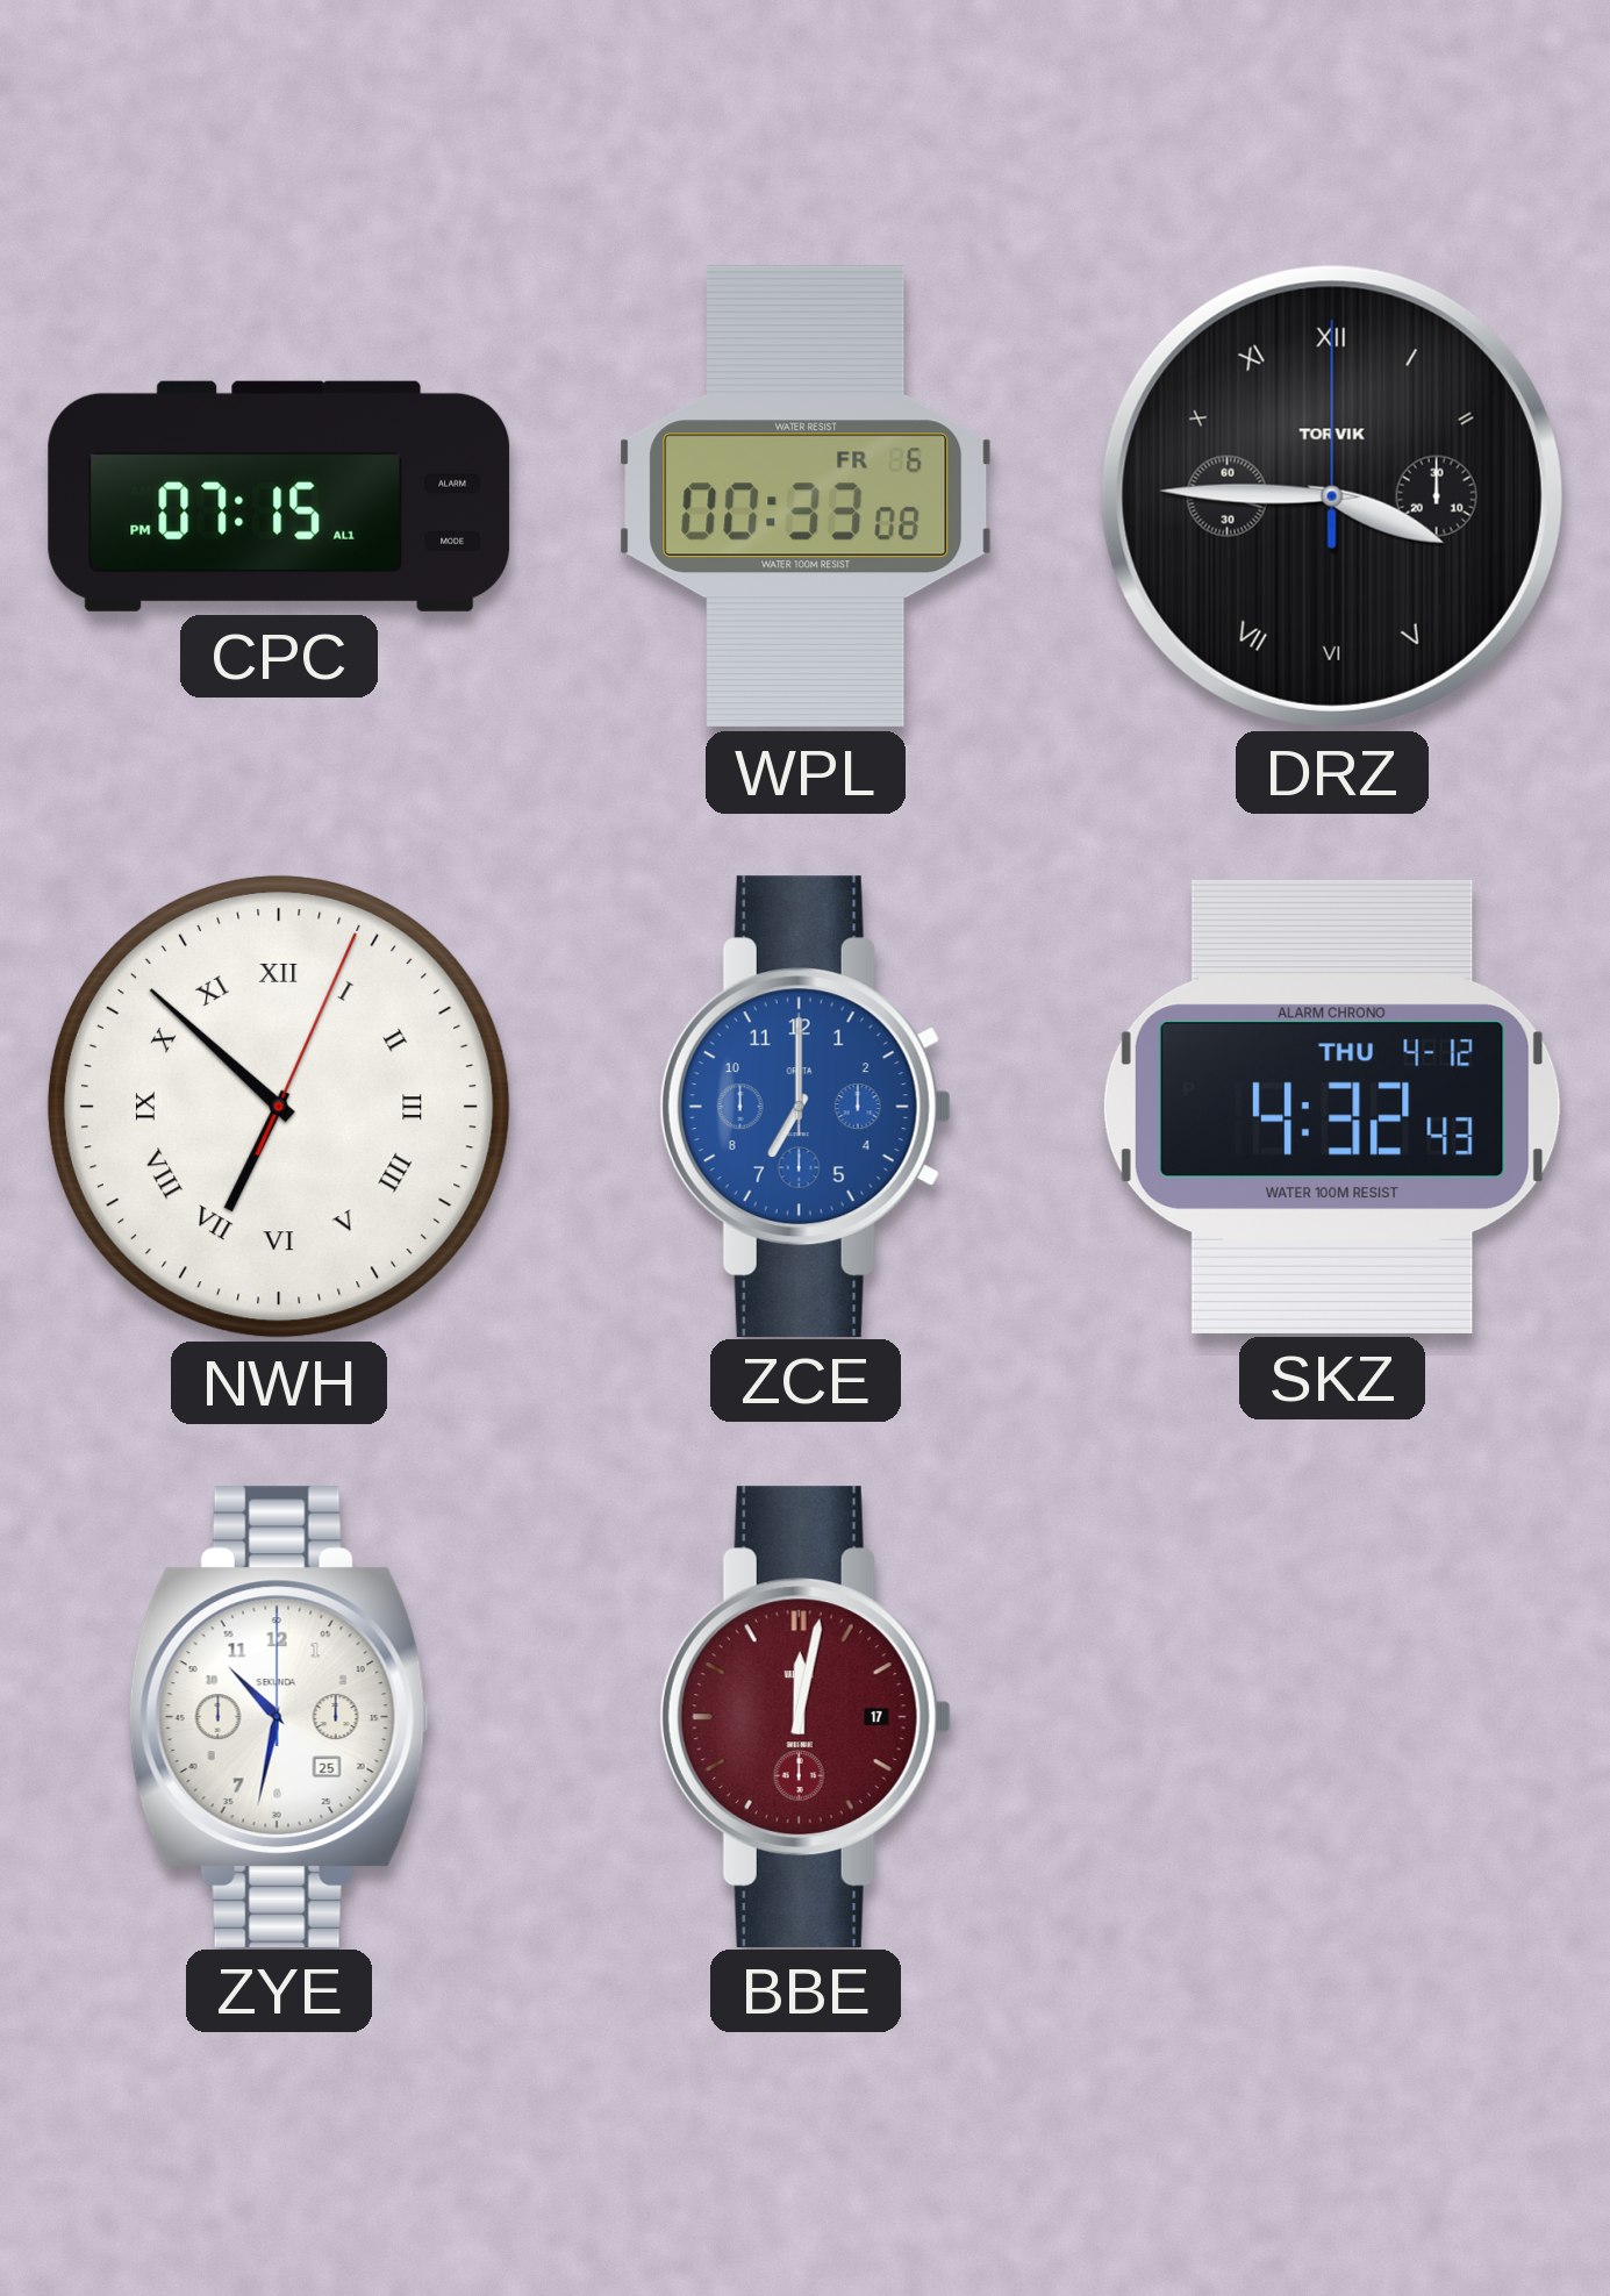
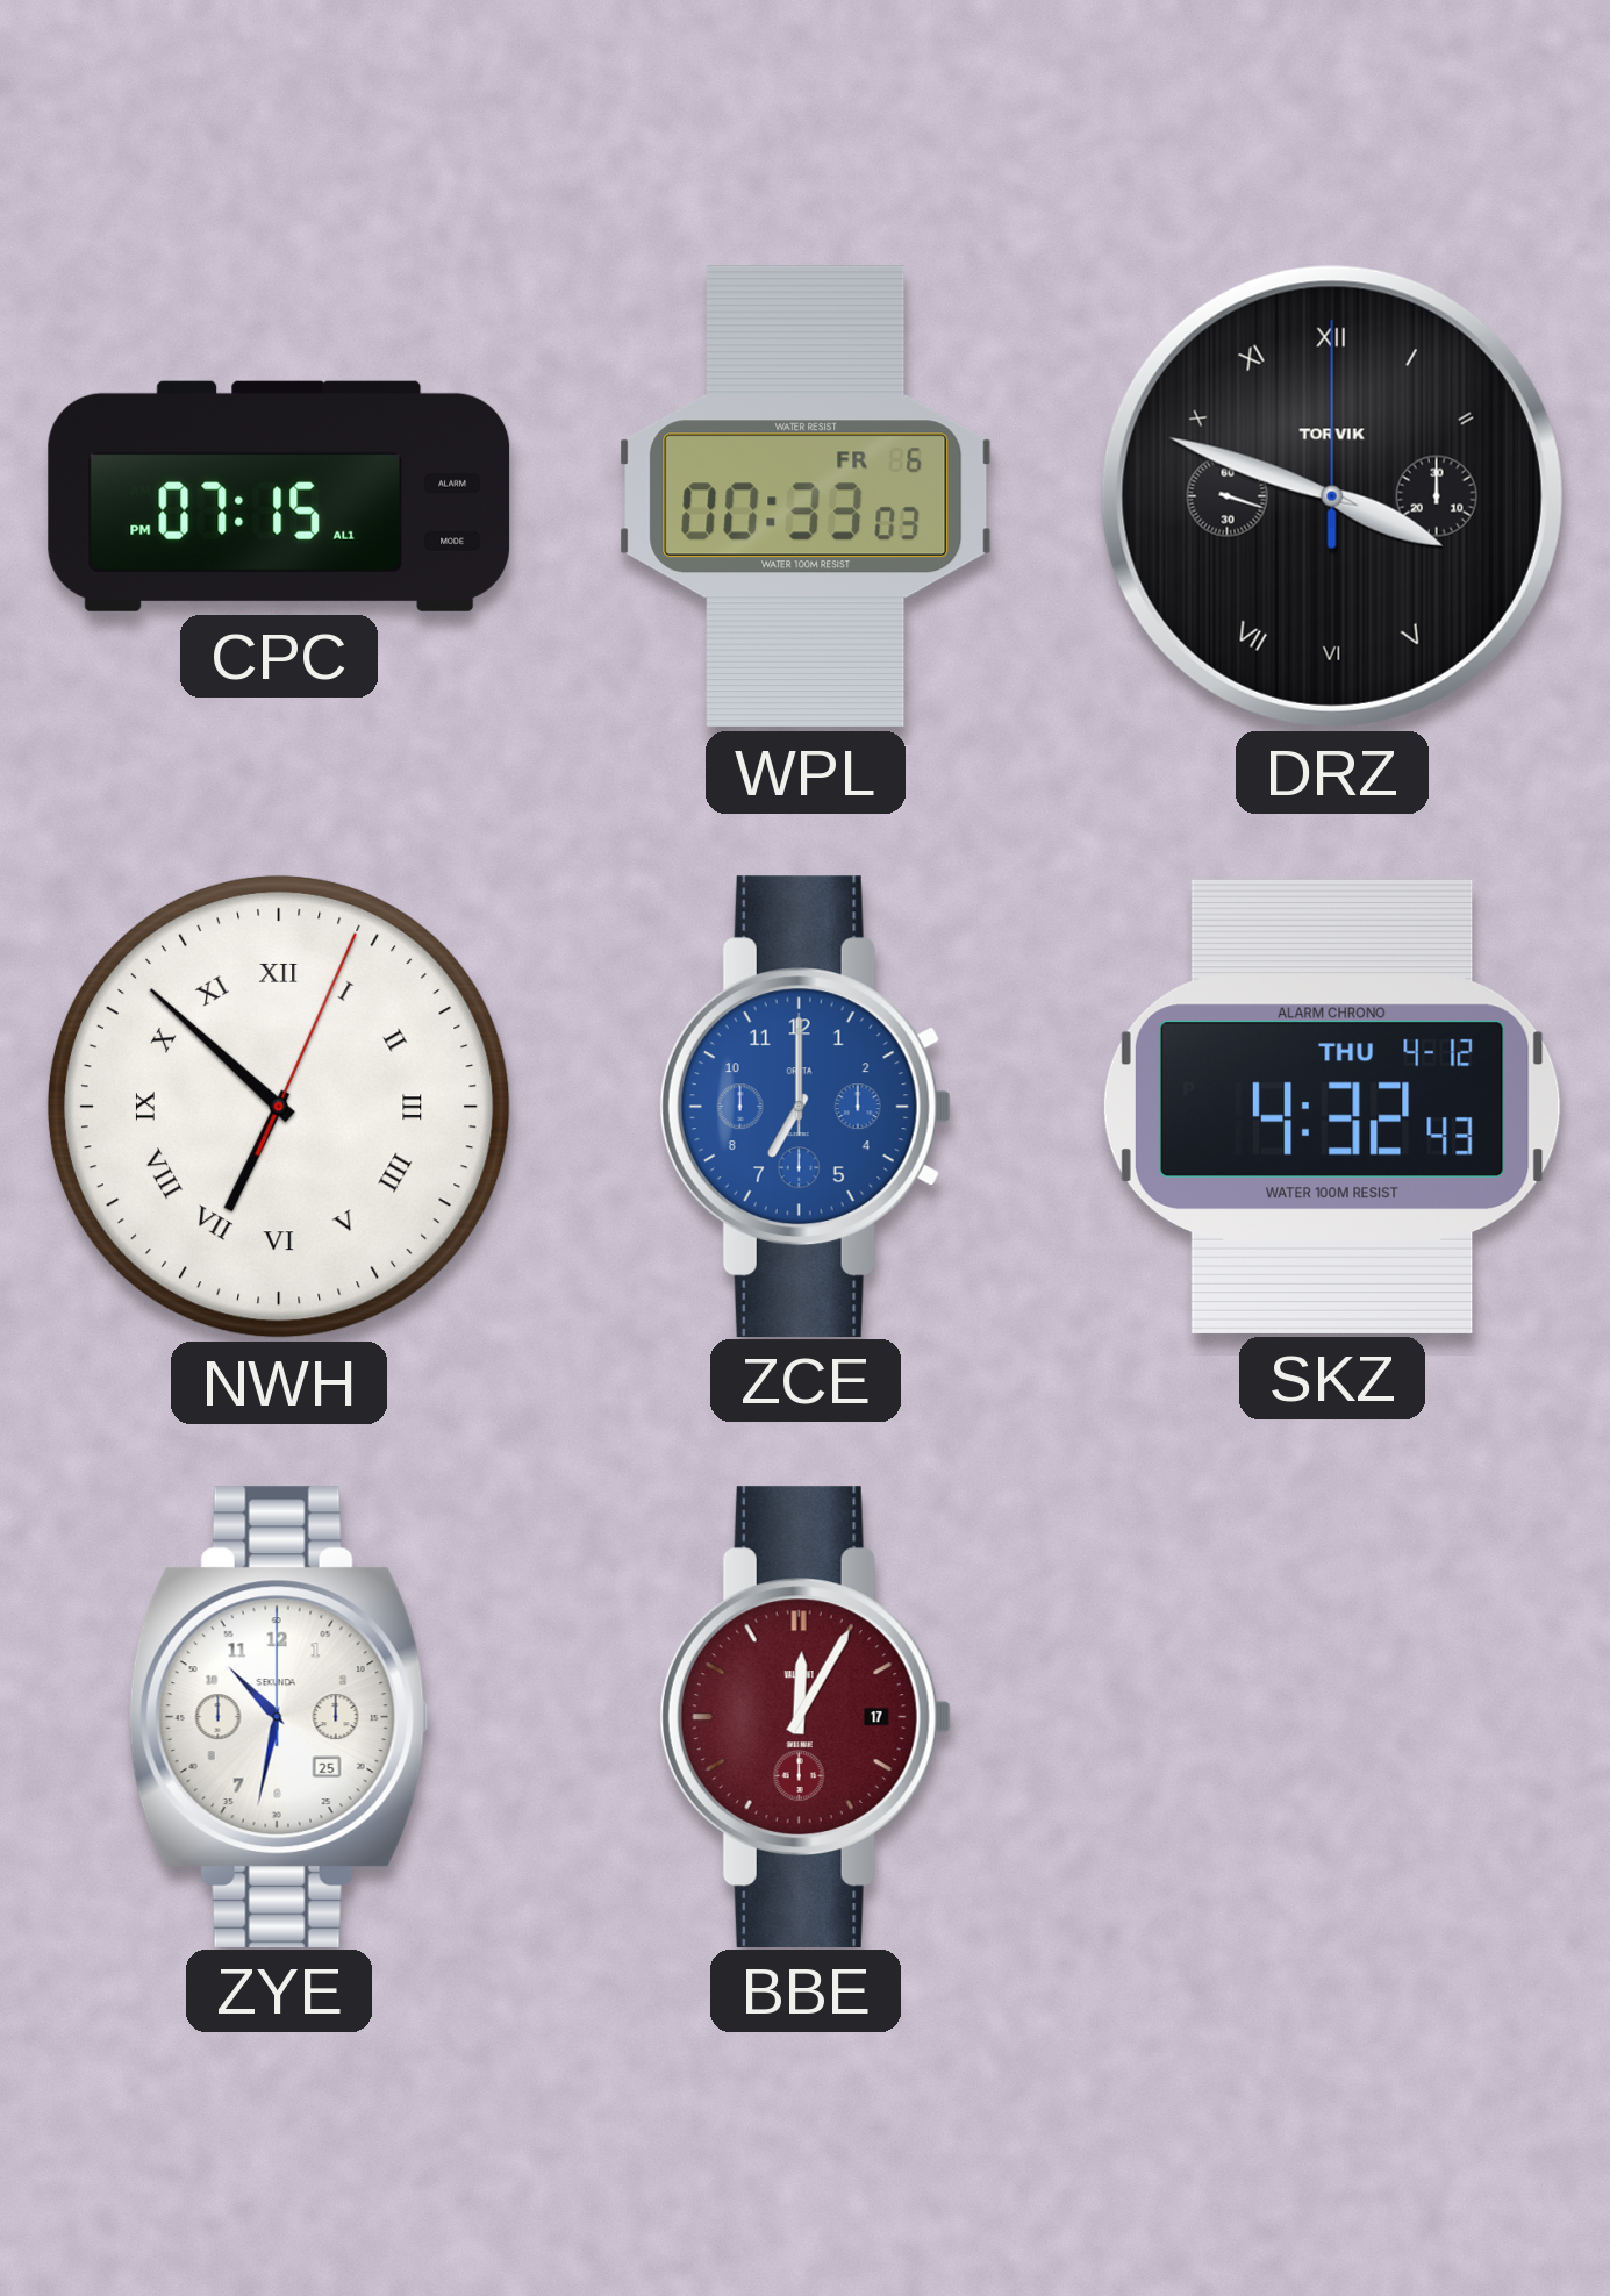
WPL: 00:33:08 -> 00:33:03
DRZ: 3:45 -> 3:48
BBE: 12:02 -> 12:05
